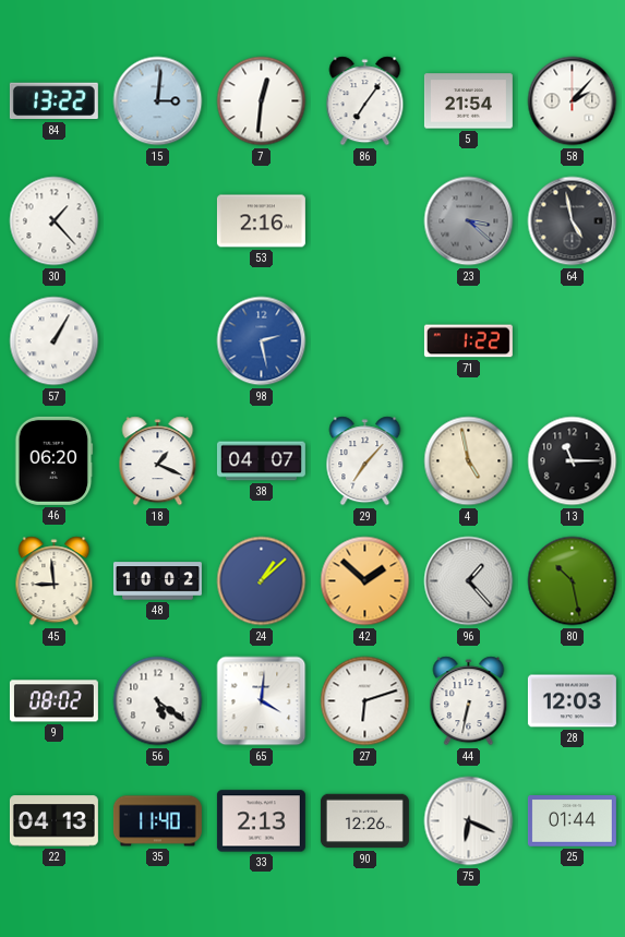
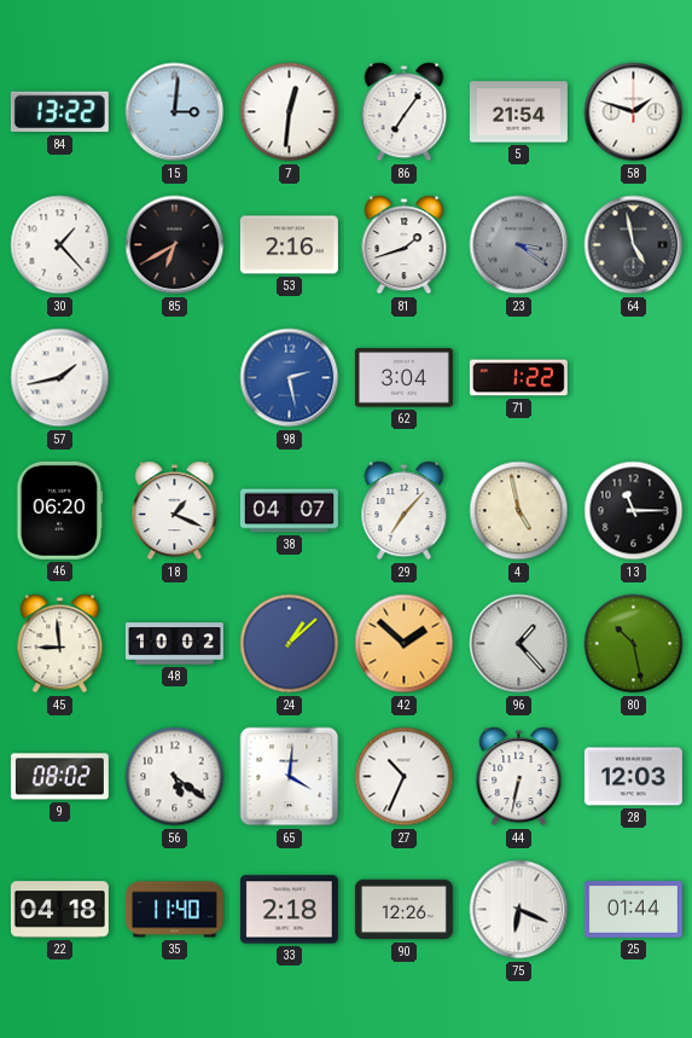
58: 2:07 -> 1:48
85: none -> 6:40
81: none -> 1:42
23: 3:22 -> 3:21
57: 1:05 -> 1:43
62: none -> 3:04
27: 6:12 -> 10:34
22: 04:13 -> 04:18
33: 2:13 -> 2:18
